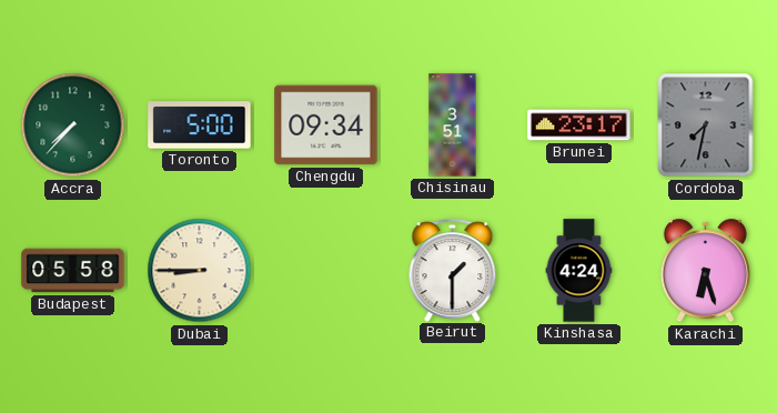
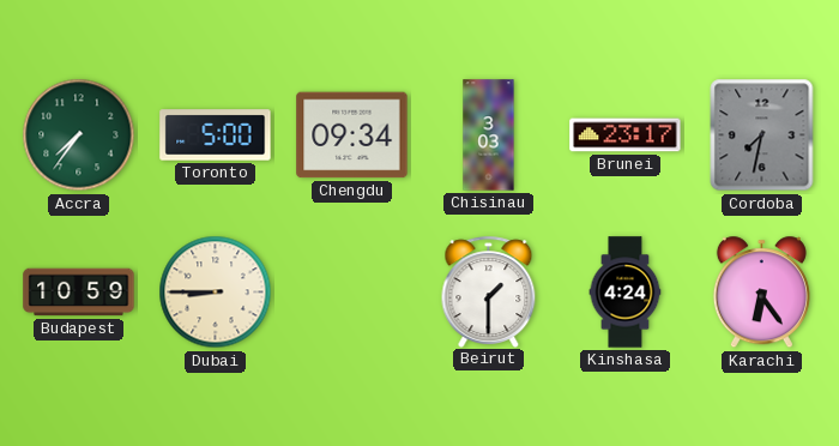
Accra: 7:37 -> 7:36
Chisinau: 3:51 -> 3:03
Budapest: 05:58 -> 10:59
Karachi: 6:27 -> 6:24
